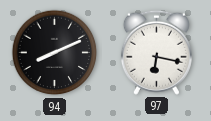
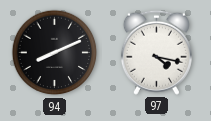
97: 6:17 -> 4:17
